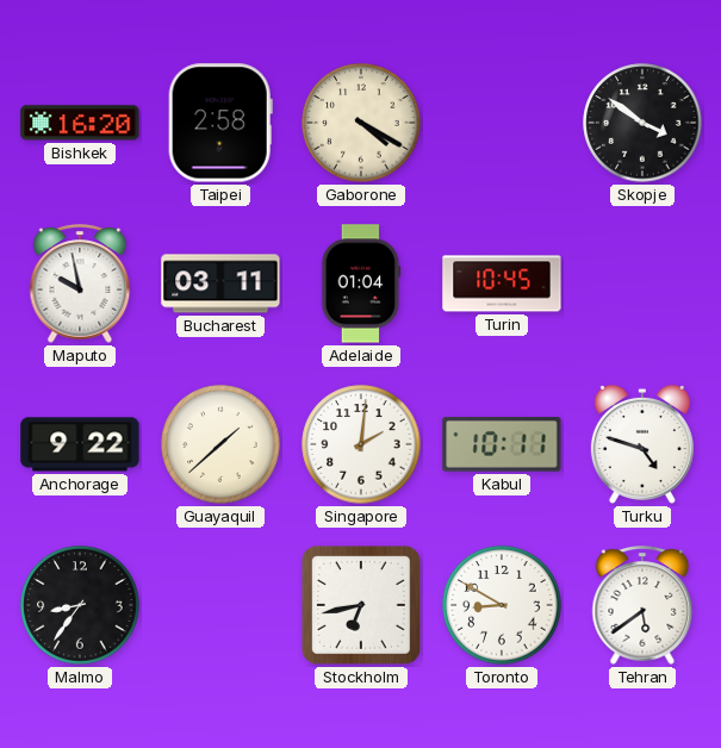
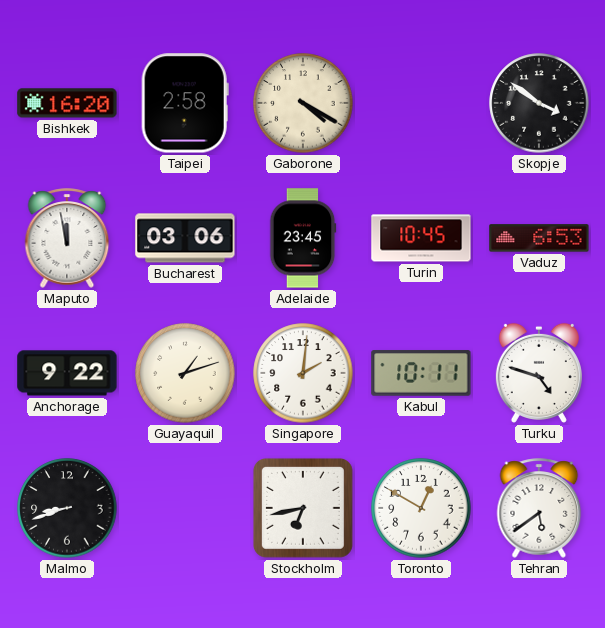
Maputo: 9:58 -> 11:58
Bucharest: 03:11 -> 03:06
Adelaide: 01:04 -> 23:45
Vaduz: none -> 6:53
Guayaquil: 1:38 -> 1:12
Malmo: 8:36 -> 8:42
Toronto: 8:50 -> 12:50
